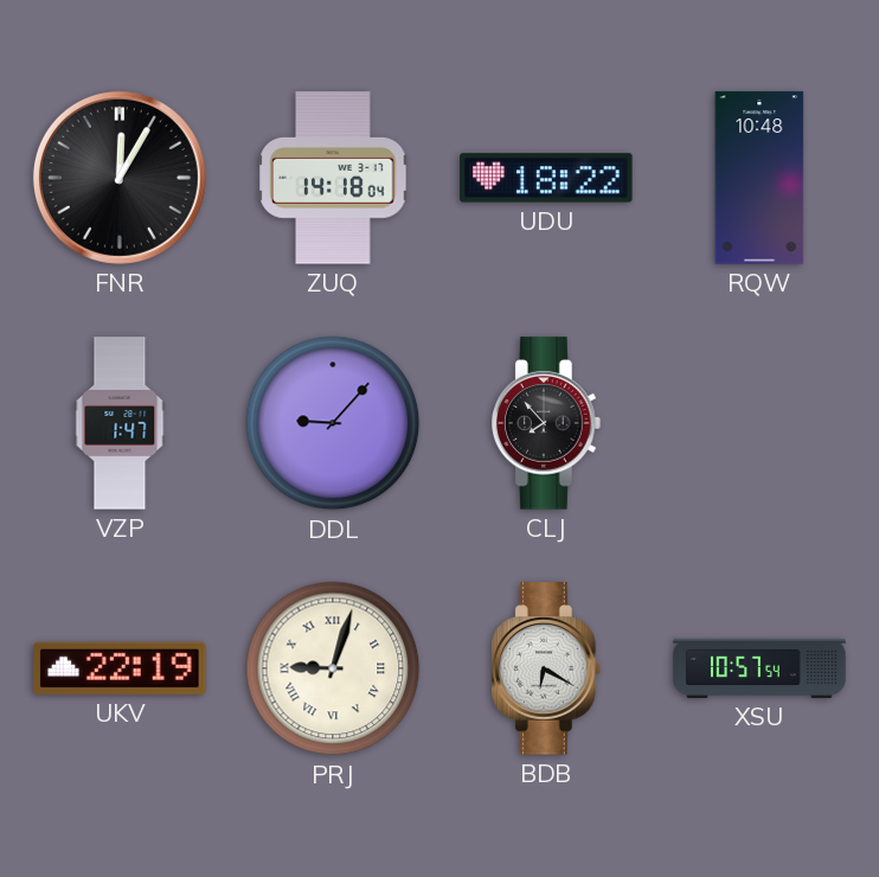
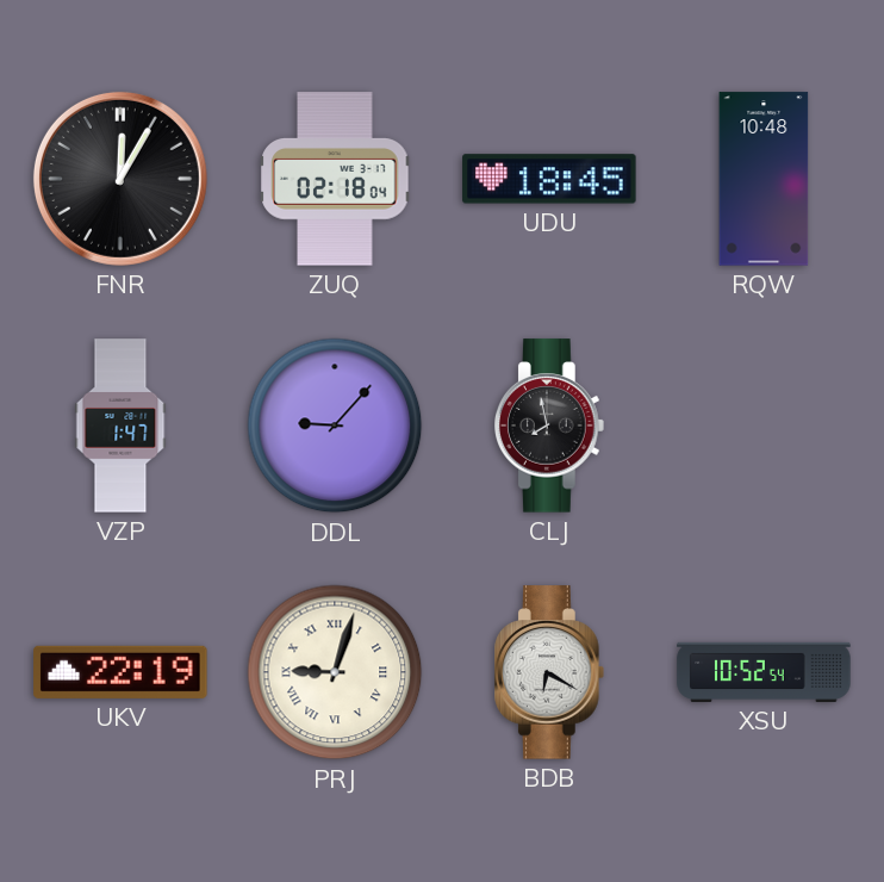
ZUQ: 14:18 -> 02:18
UDU: 18:22 -> 18:45
CLJ: 7:53 -> 7:58
XSU: 10:57 -> 10:52
